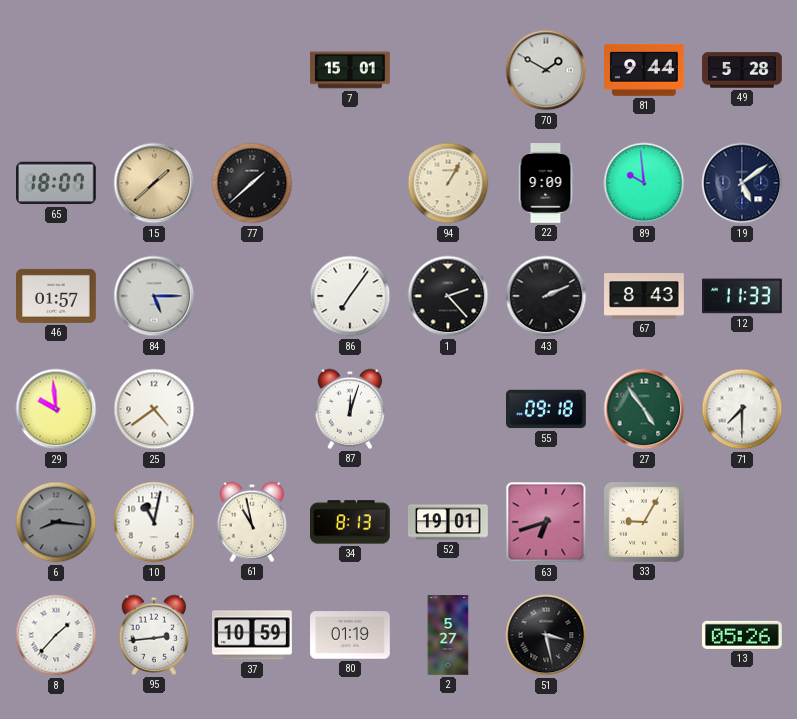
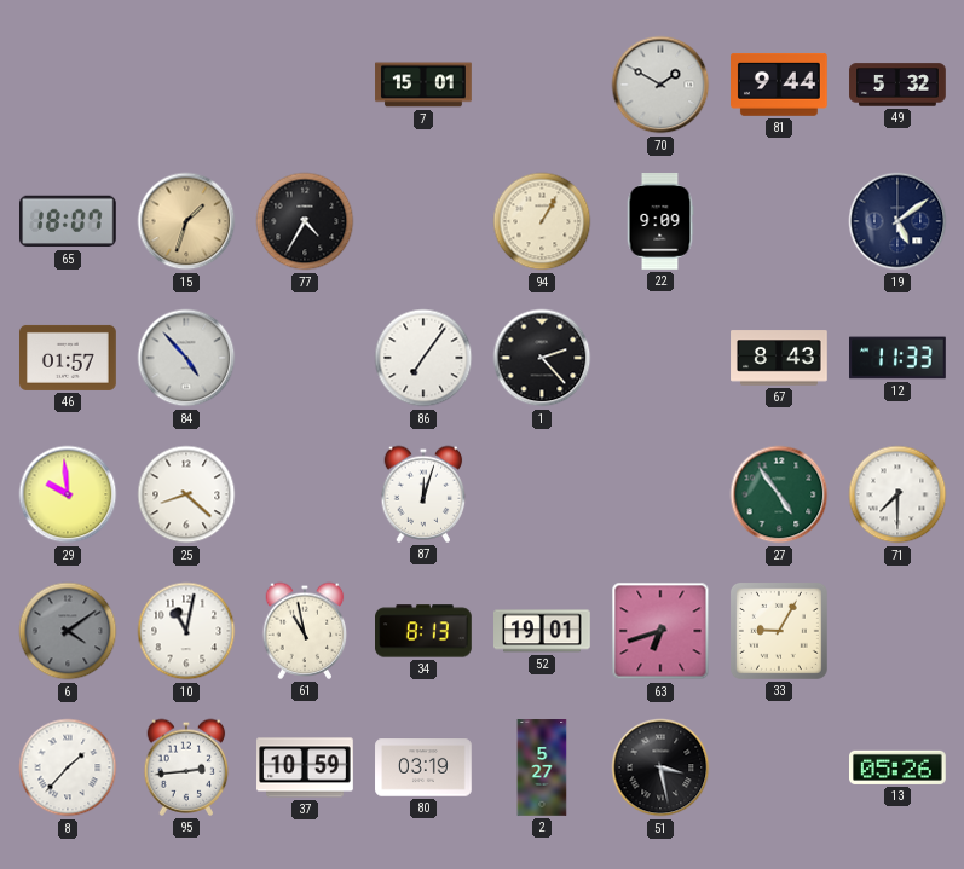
49: 5:28 -> 5:32
15: 1:38 -> 1:33
77: 1:38 -> 4:35
89: 9:59 -> none
84: 5:15 -> 4:53
43: 2:11 -> none
25: 4:39 -> 8:22
55: 09:18 -> none
6: 8:16 -> 4:09
80: 01:19 -> 03:19
